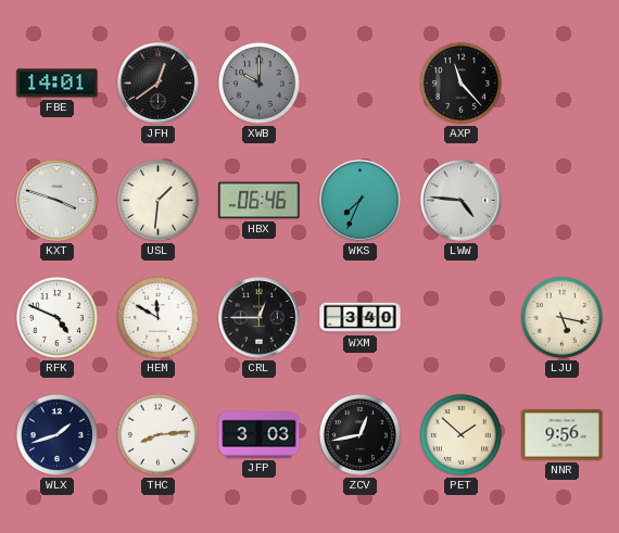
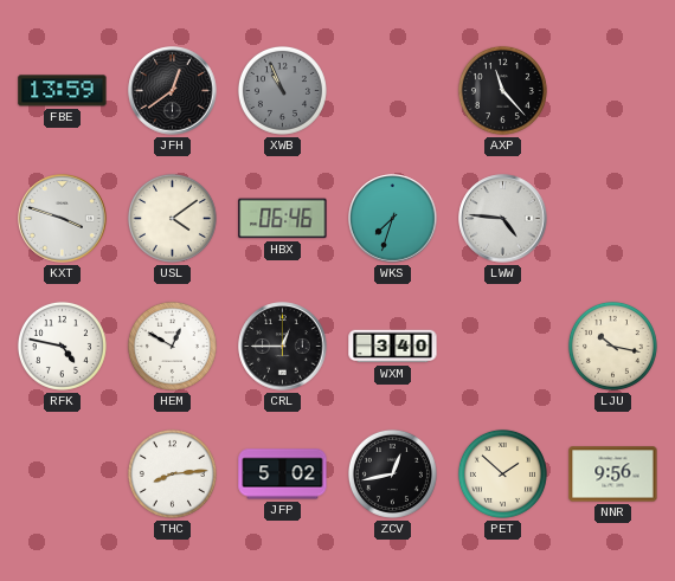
FBE: 14:01 -> 13:59
XWB: 10:00 -> 10:56
USL: 1:31 -> 4:09
WKS: 7:34 -> 7:33
RFK: 4:49 -> 4:47
HEM: 11:50 -> 12:50
LJU: 5:17 -> 10:17
WLX: 1:42 -> none
JFP: 3:03 -> 5:02
